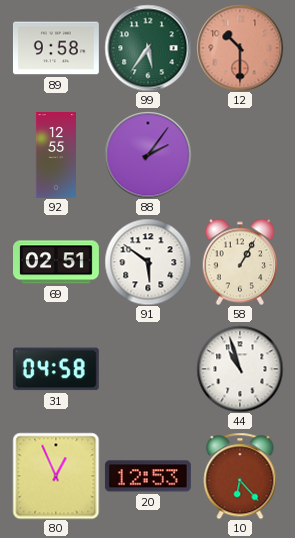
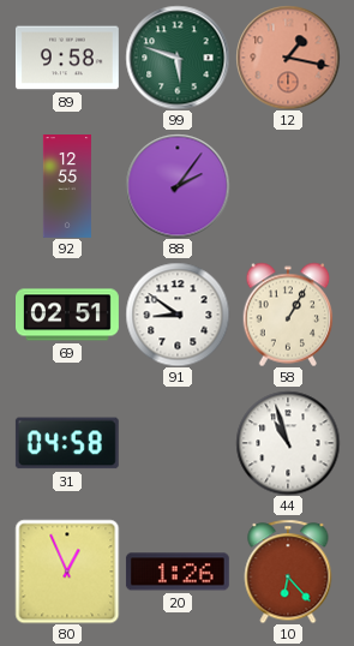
99: 5:36 -> 5:48
12: 10:30 -> 1:17
91: 5:51 -> 8:51
20: 12:53 -> 1:26
